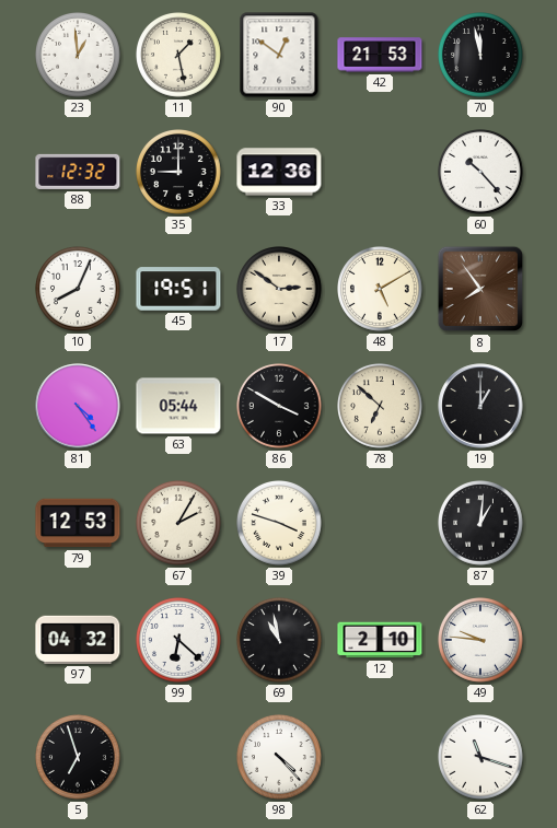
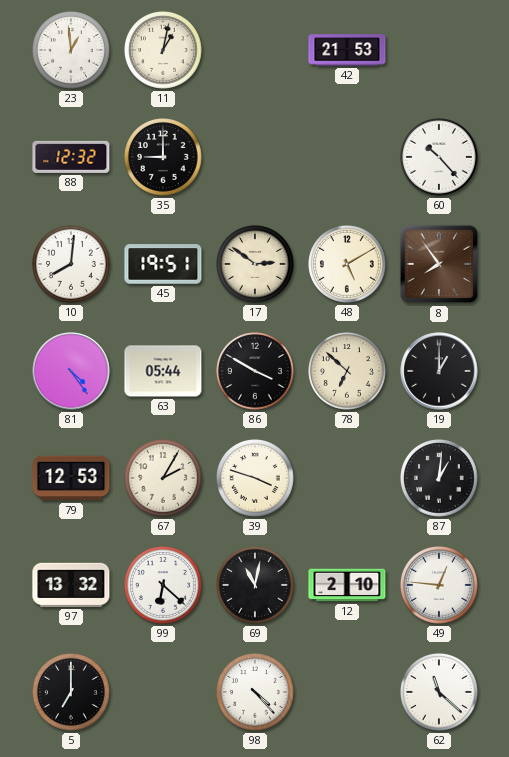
11: 1:28 -> 1:02
90: 12:51 -> none
70: 11:58 -> none
33: 12:36 -> none
10: 8:04 -> 8:01
97: 04:32 -> 13:32
69: 10:58 -> 11:02
49: 9:46 -> 12:46
5: 6:57 -> 7:00
62: 11:18 -> 11:22
